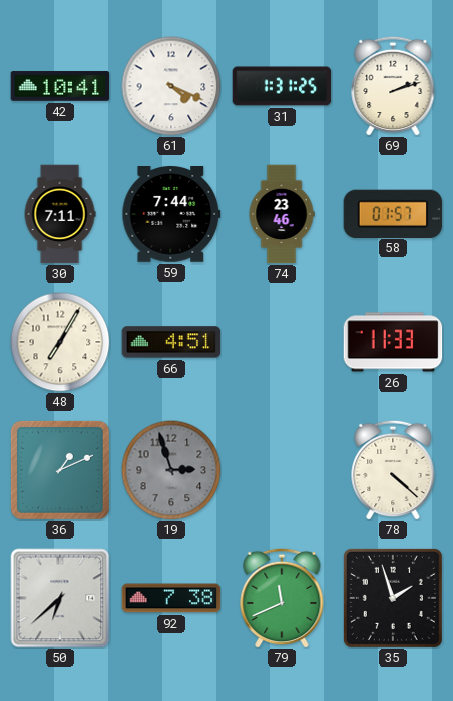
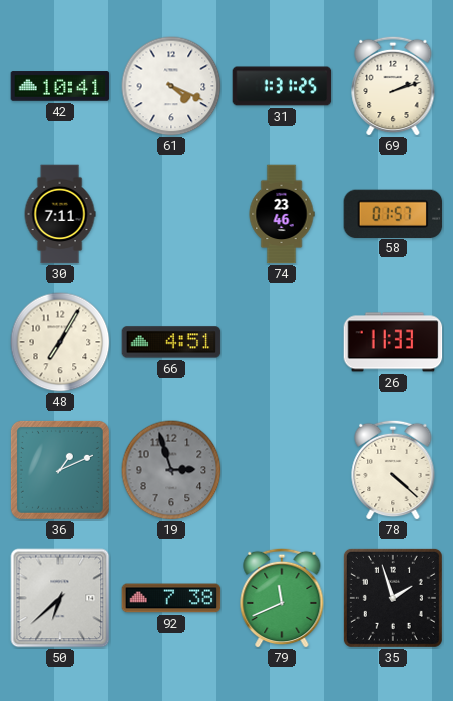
59: 7:44 -> none
